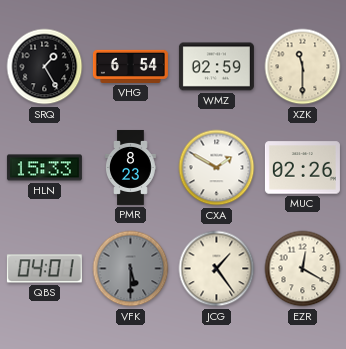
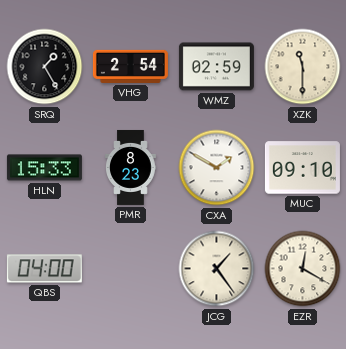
VHG: 6:54 -> 2:54
MUC: 02:26 -> 09:10
QBS: 04:01 -> 04:00
VFK: 5:30 -> none
